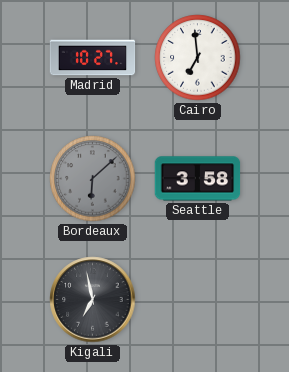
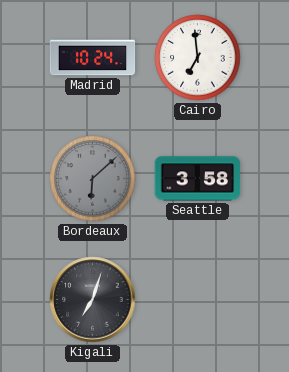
Madrid: 10:27 -> 10:24
Kigali: 6:58 -> 7:03
